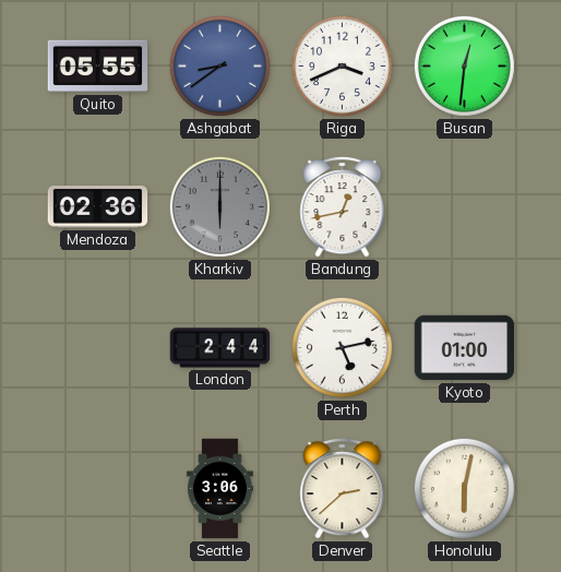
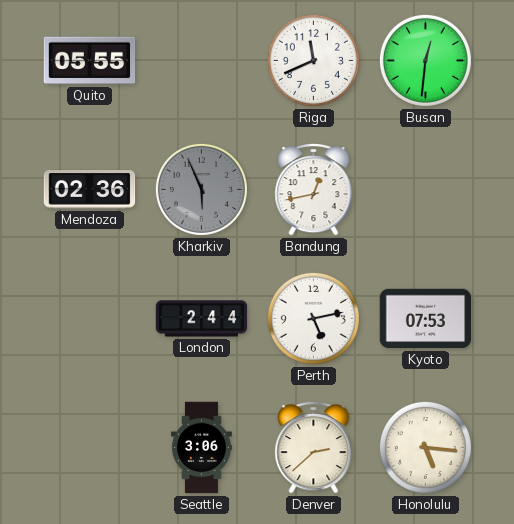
Ashgabat: 8:39 -> none
Riga: 3:41 -> 11:41
Kharkiv: 6:00 -> 5:56
Kyoto: 01:00 -> 07:53
Honolulu: 6:02 -> 5:16
